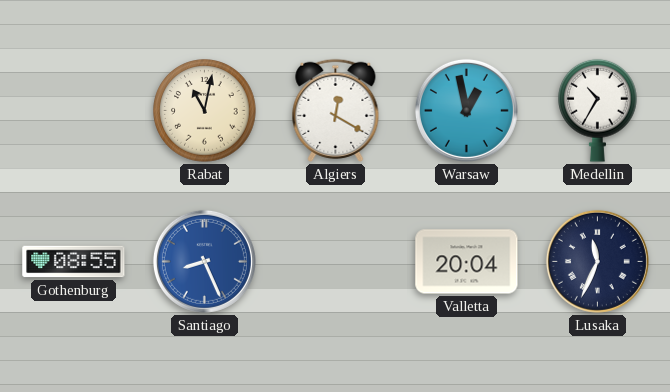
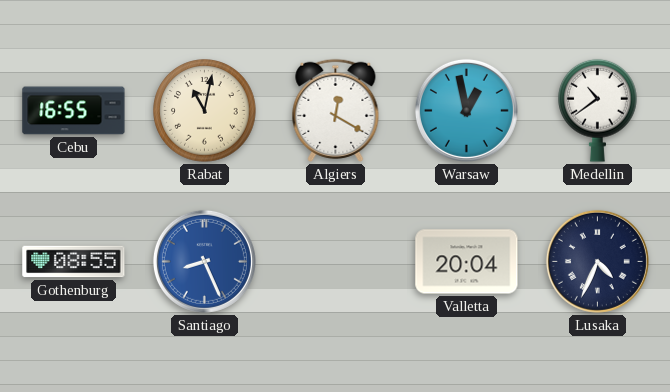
Cebu: none -> 16:55
Medellin: 10:35 -> 10:39
Lusaka: 11:34 -> 4:34
